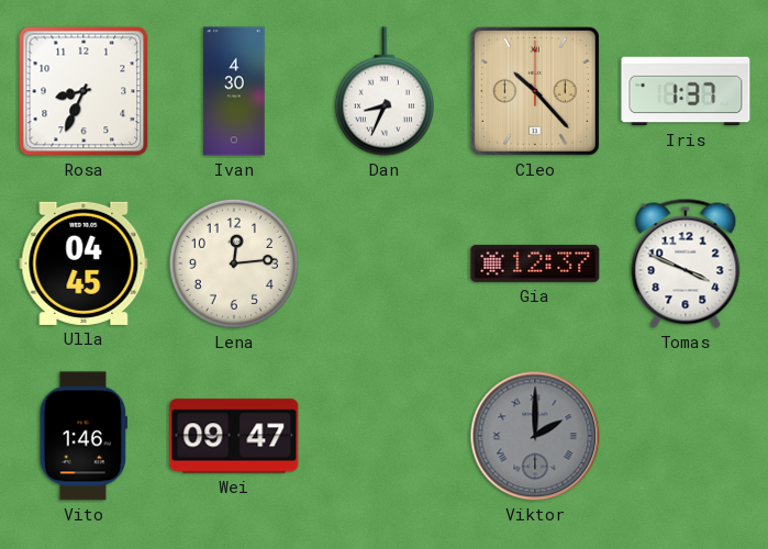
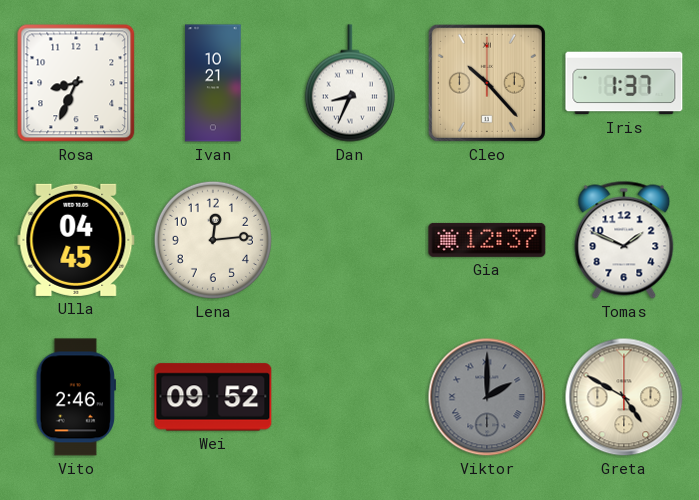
Ivan: 4:30 -> 10:21
Tomas: 3:49 -> 1:49
Vito: 1:46 -> 2:46
Wei: 09:47 -> 09:52
Greta: none -> 4:50
